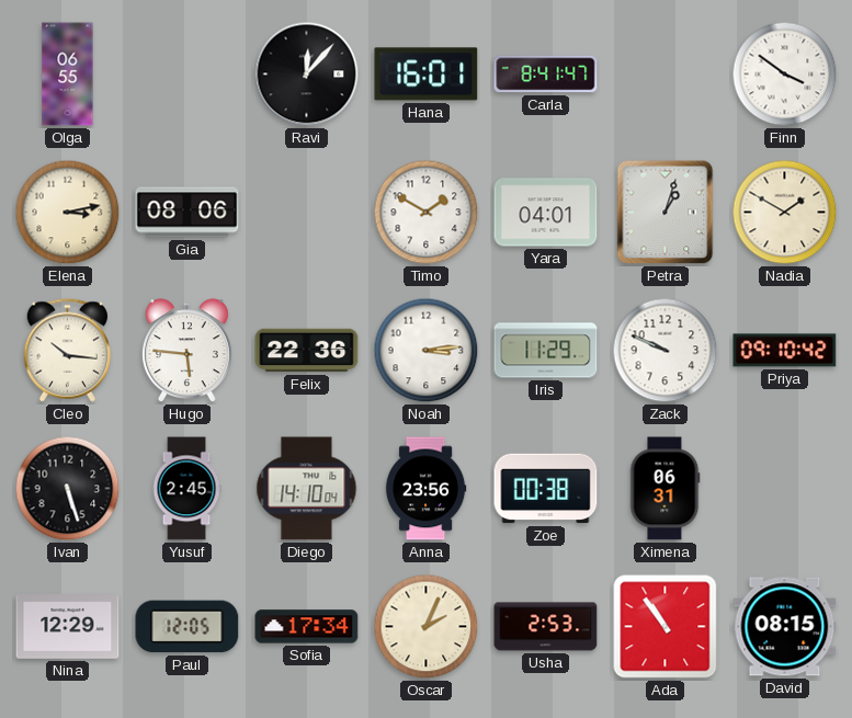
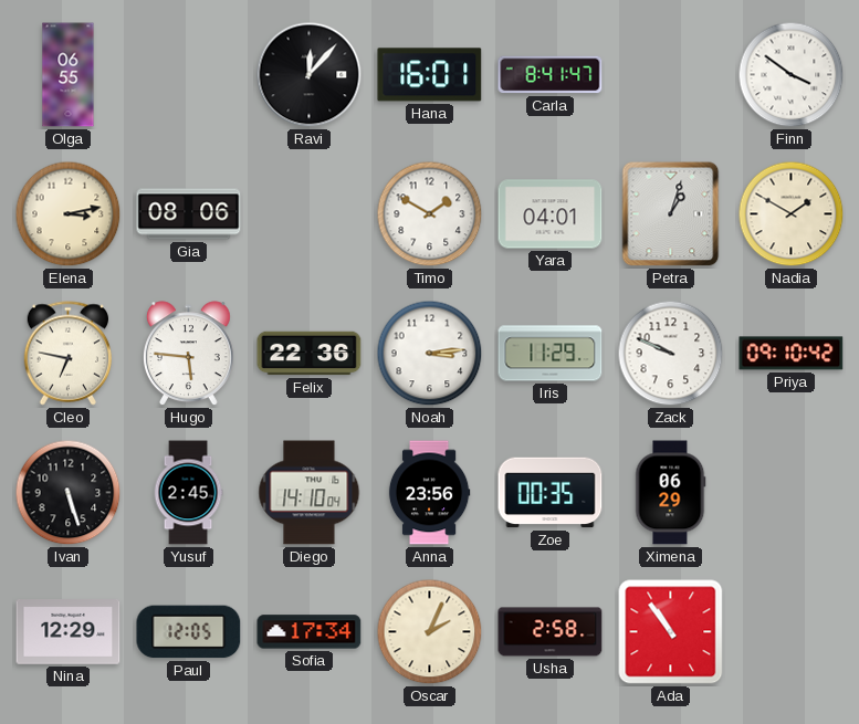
Cleo: 10:16 -> 6:47
Zoe: 00:38 -> 00:35
Ximena: 06:31 -> 06:29
Usha: 2:53 -> 2:58
David: 08:15 -> none
